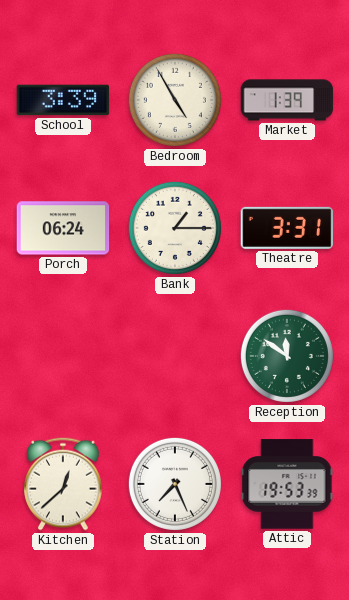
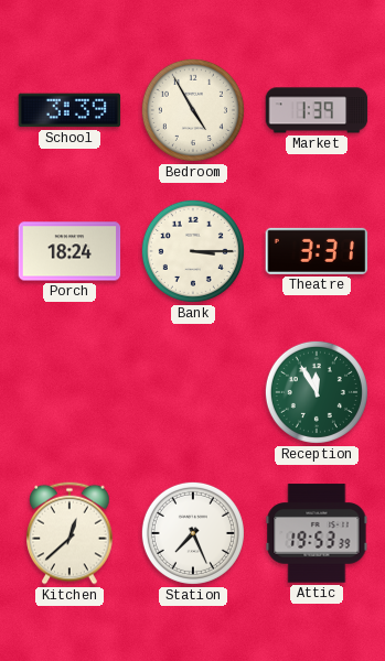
Porch: 06:24 -> 18:24
Bank: 1:15 -> 3:15
Reception: 11:51 -> 11:55
